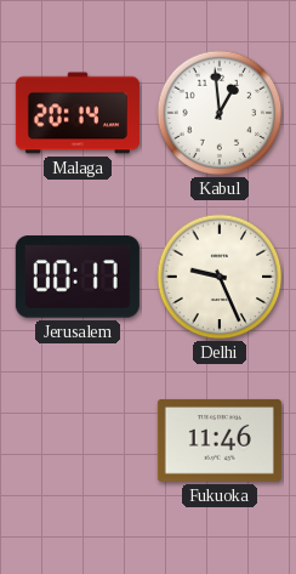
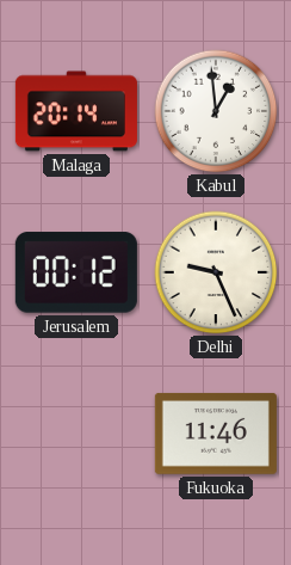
Jerusalem: 00:17 -> 00:12
